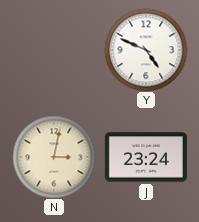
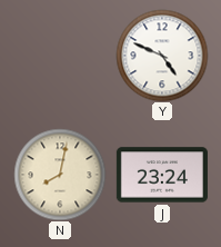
N: 3:02 -> 8:02
